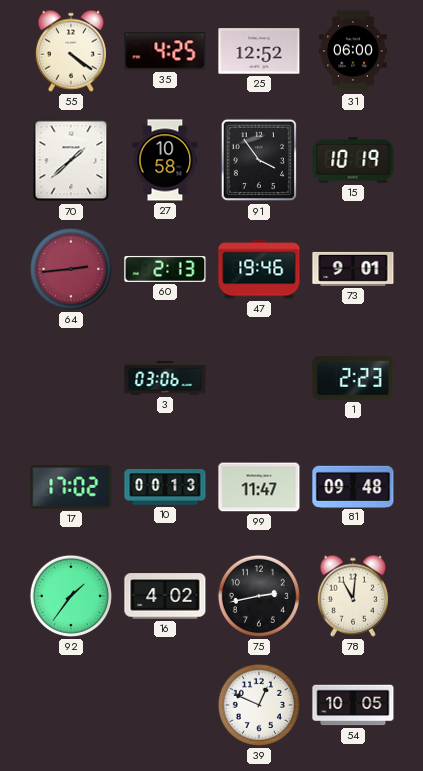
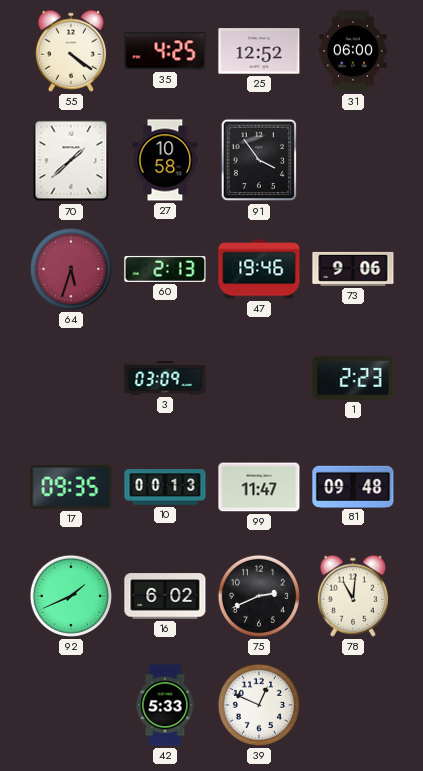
15: 10:19 -> none
64: 2:44 -> 5:33
73: 9:01 -> 9:06
3: 03:06 -> 03:09
17: 17:02 -> 09:35
92: 1:36 -> 1:41
16: 4:02 -> 6:02
75: 2:43 -> 2:41
42: none -> 5:33
54: 10:05 -> none
